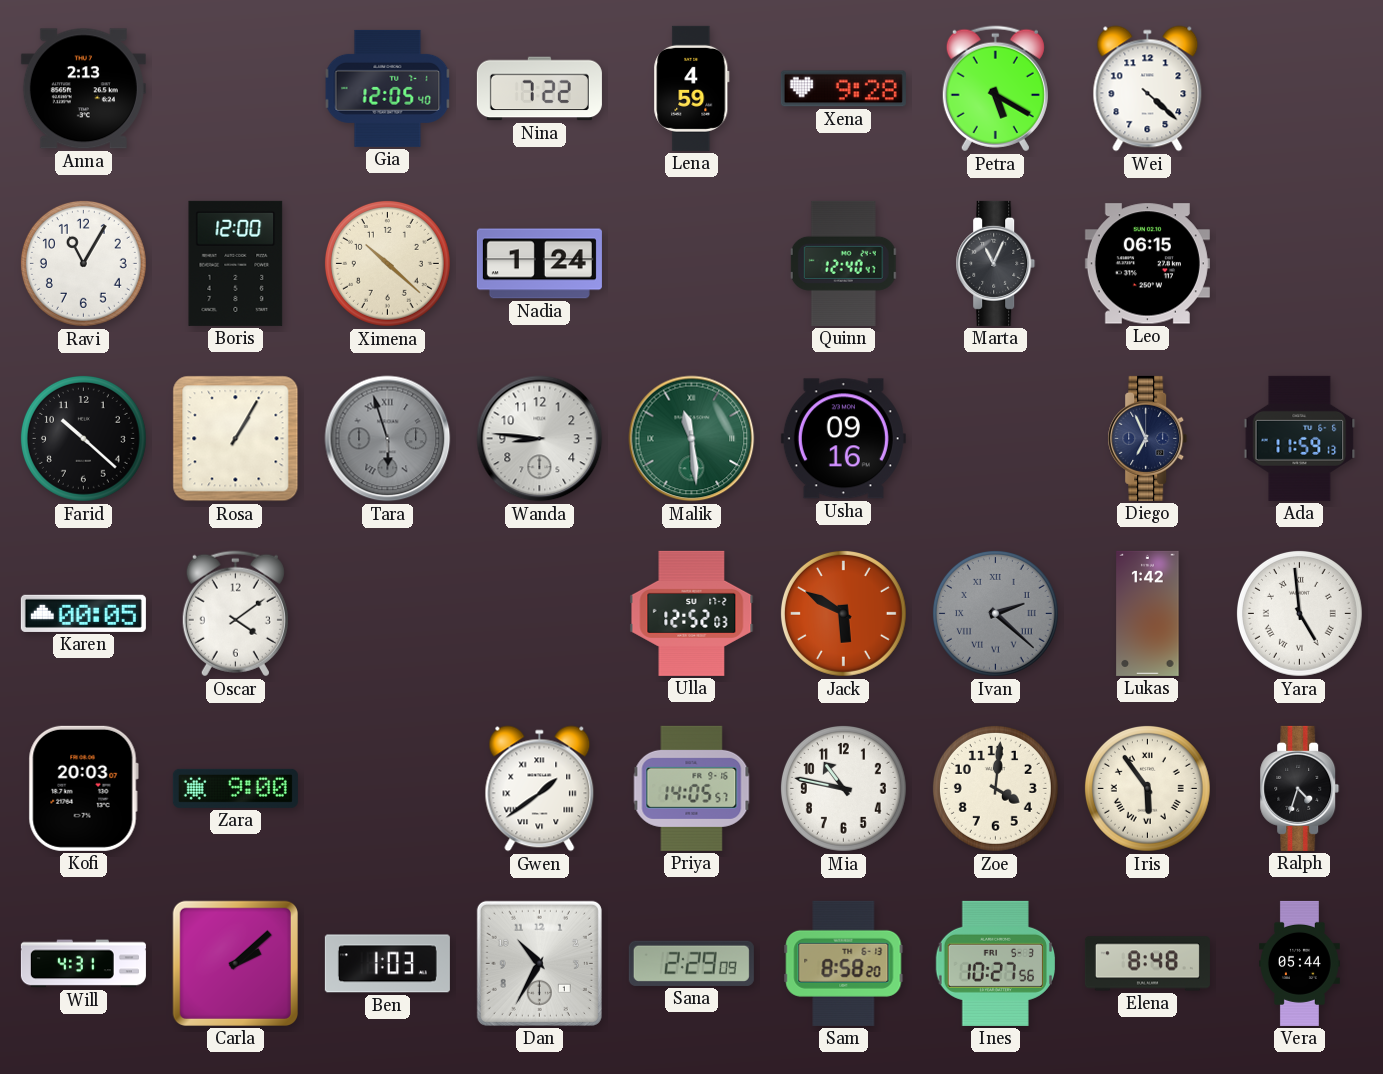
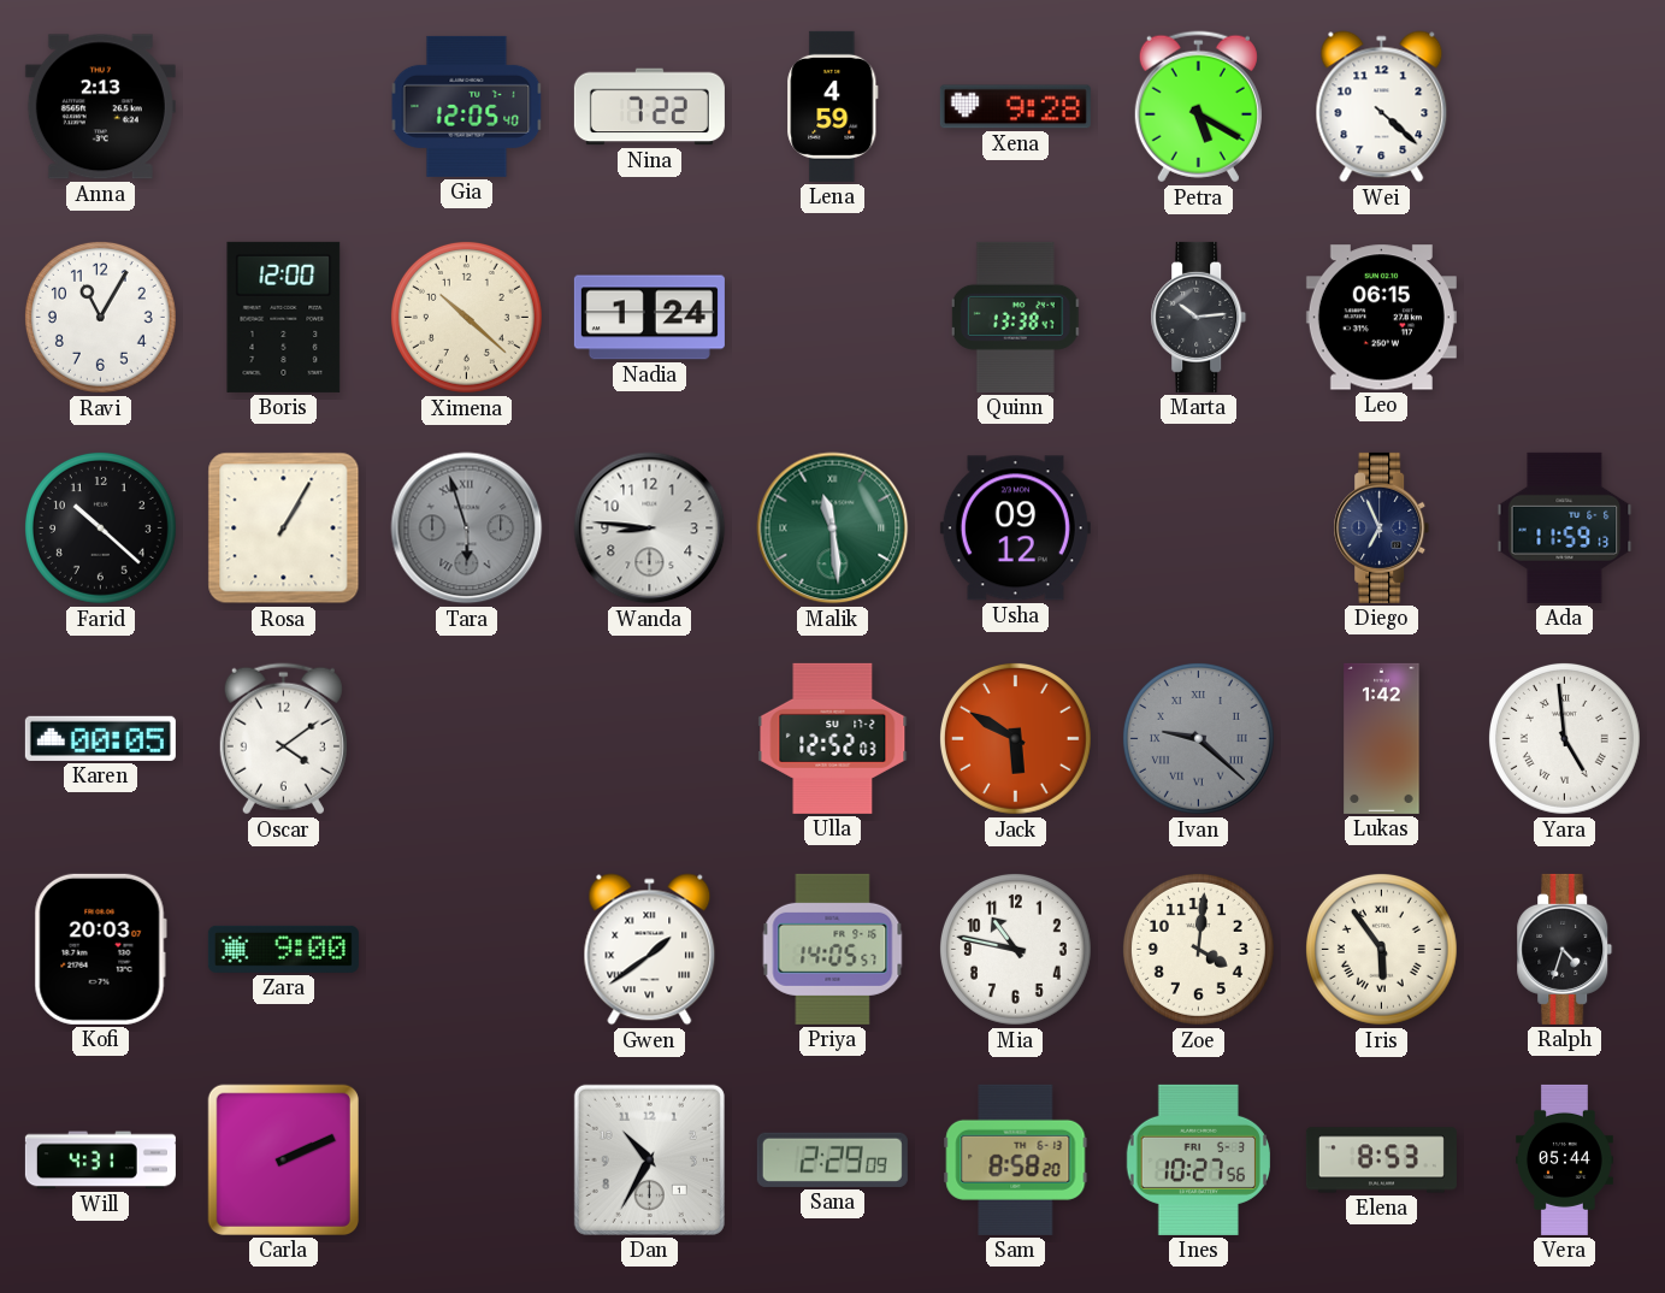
Quinn: 12:40 -> 13:38
Marta: 11:04 -> 10:14
Usha: 09:16 -> 09:12
Ivan: 2:22 -> 9:22
Carla: 2:08 -> 2:11
Ben: 1:03 -> none
Elena: 8:48 -> 8:53
